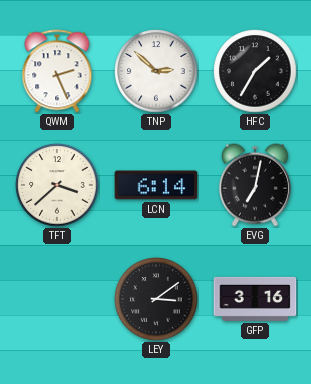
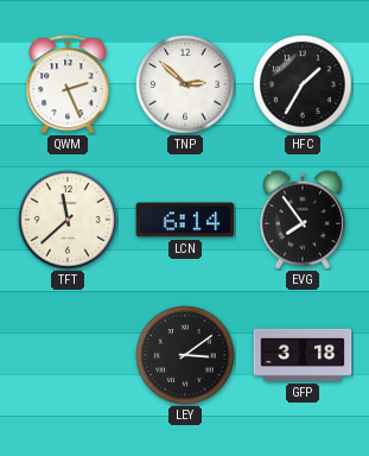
TFT: 3:38 -> 11:38
EVG: 7:02 -> 7:54
GFP: 3:16 -> 3:18
